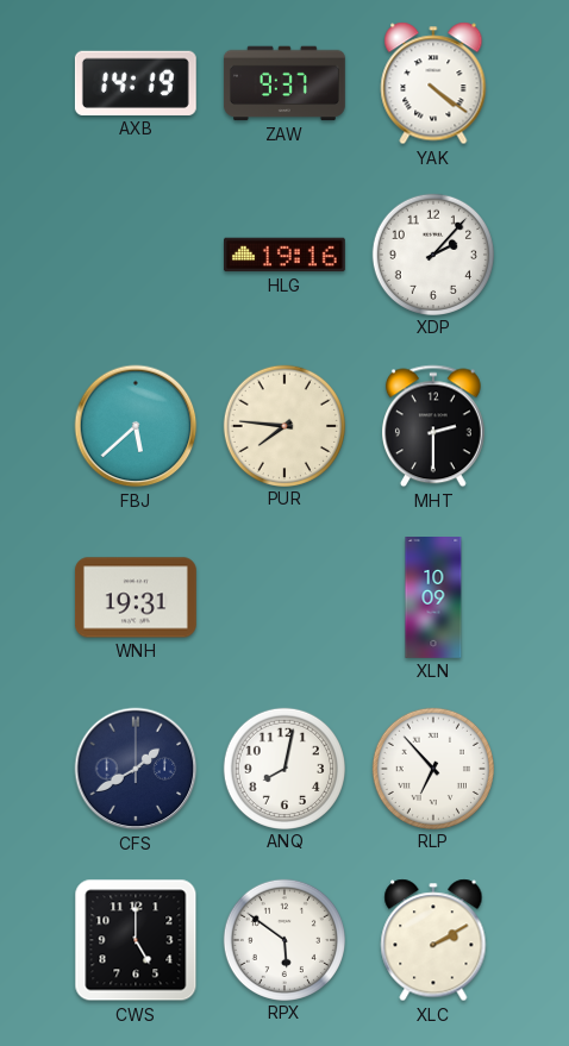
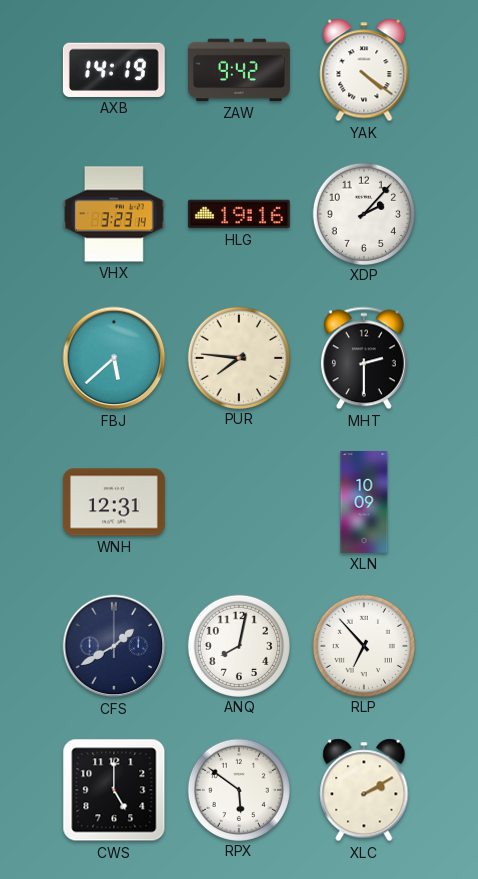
ZAW: 9:37 -> 9:42
VHX: none -> 3:23
WNH: 19:31 -> 12:31
